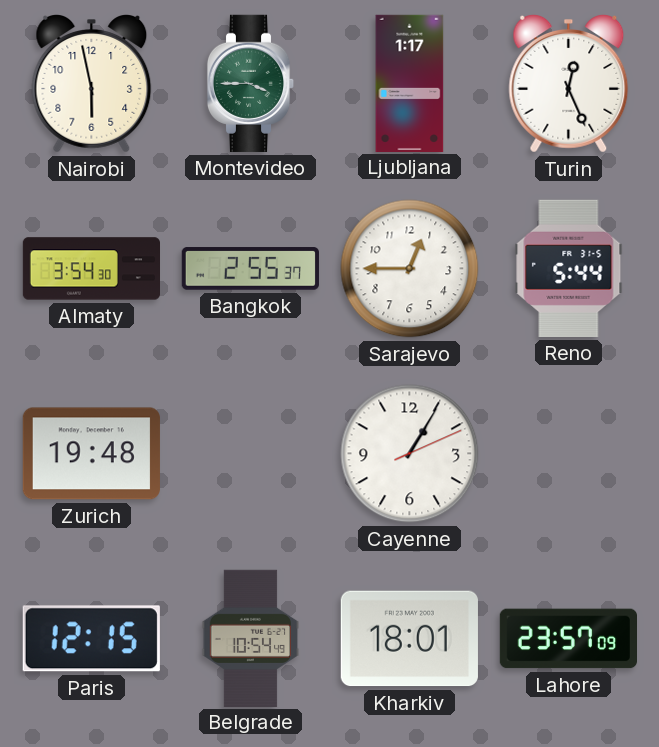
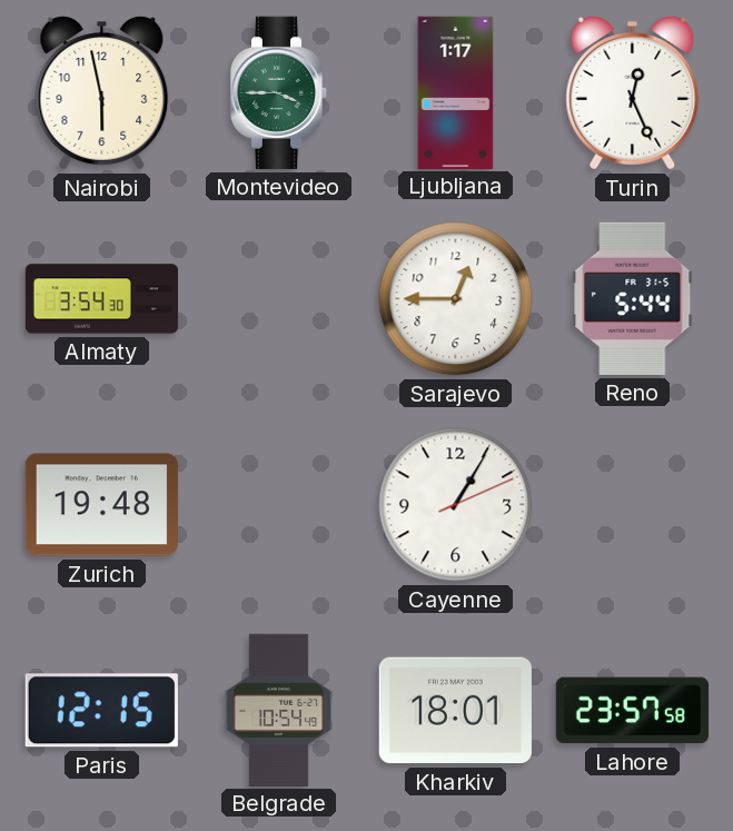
Bangkok: 2:55 -> none
Lahore: 23:57:09 -> 23:57:58
